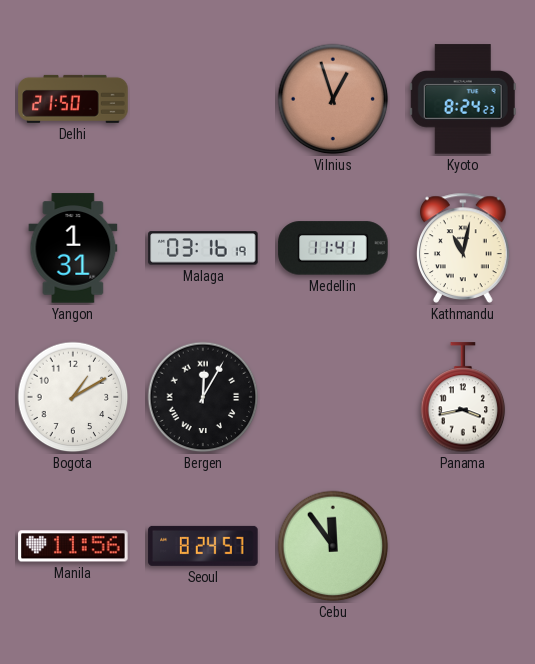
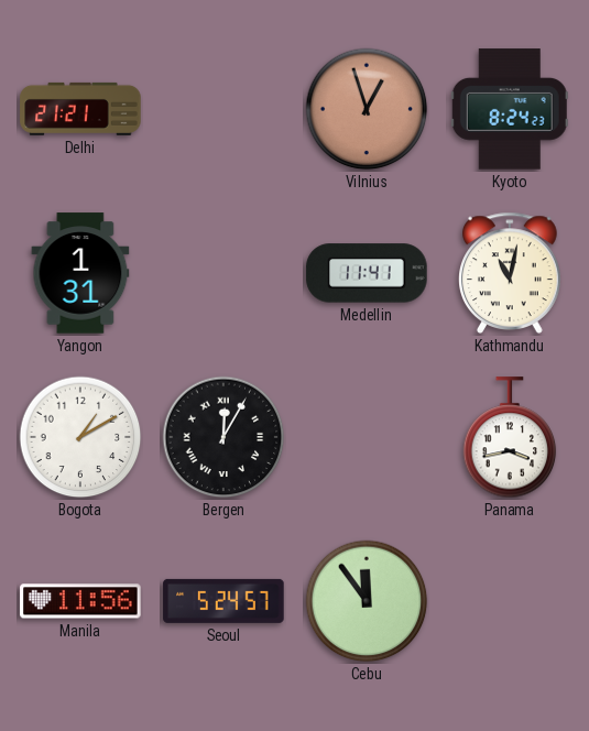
Delhi: 21:50 -> 21:21
Malaga: 03:16 -> none
Seoul: 8:24 -> 5:24
